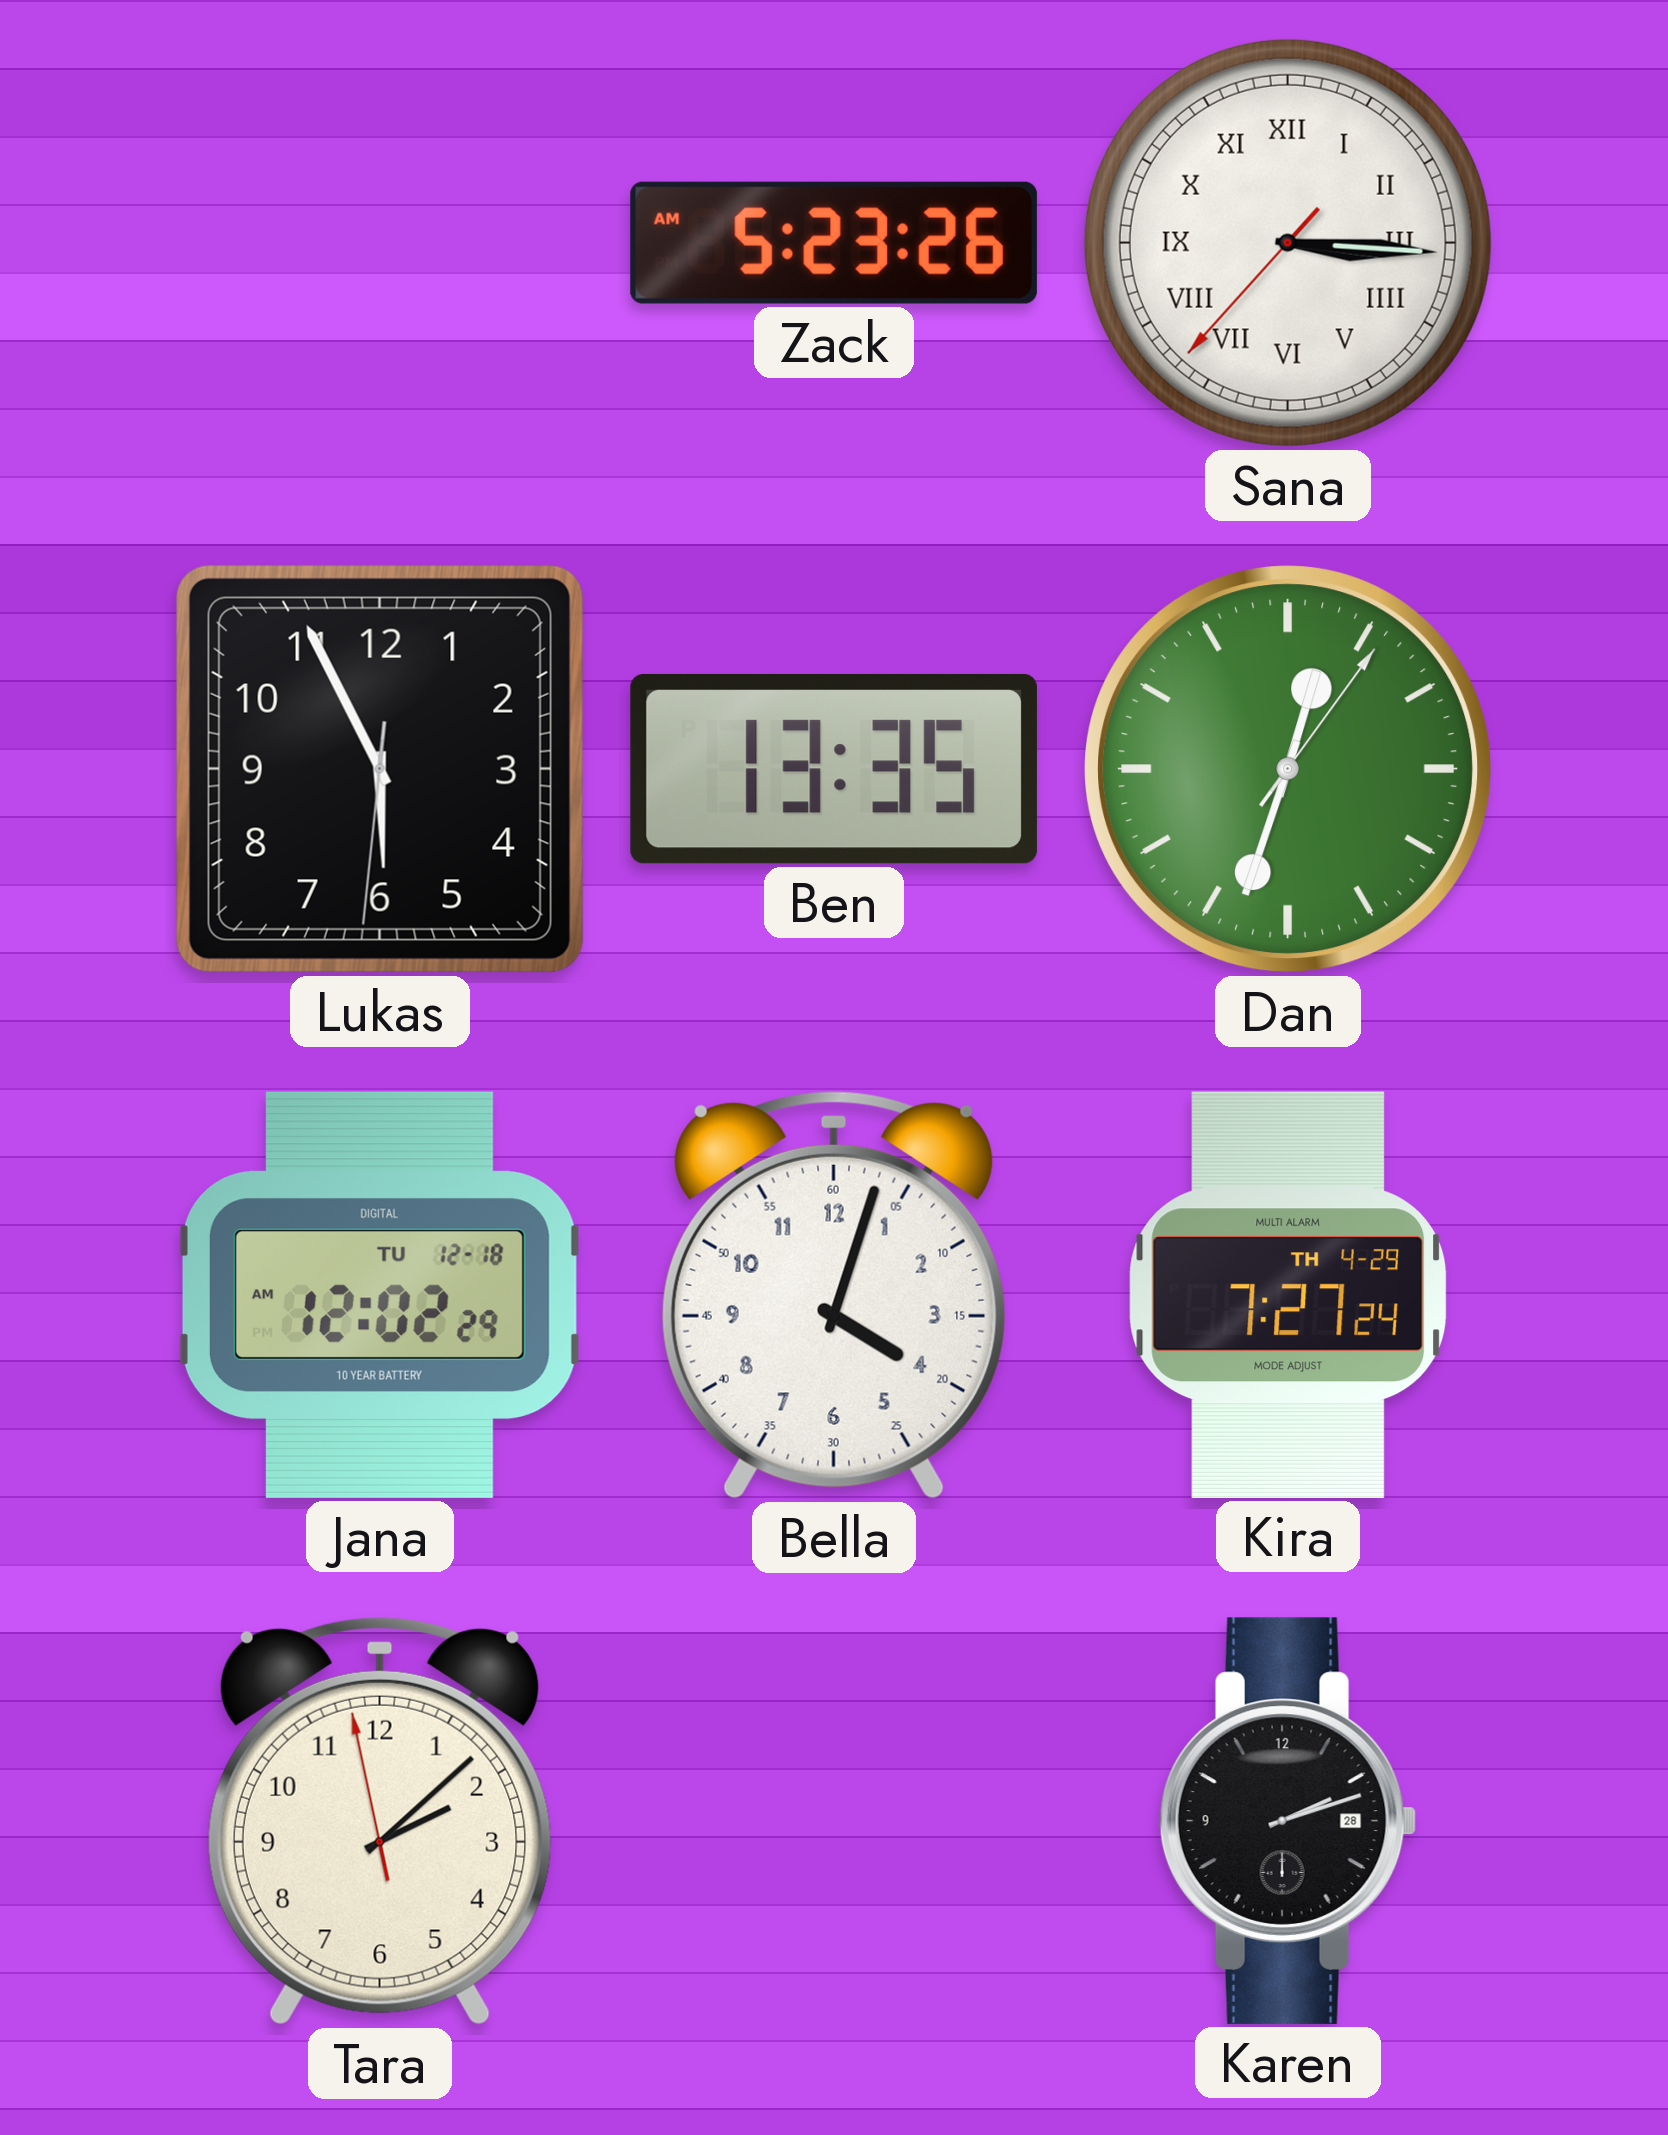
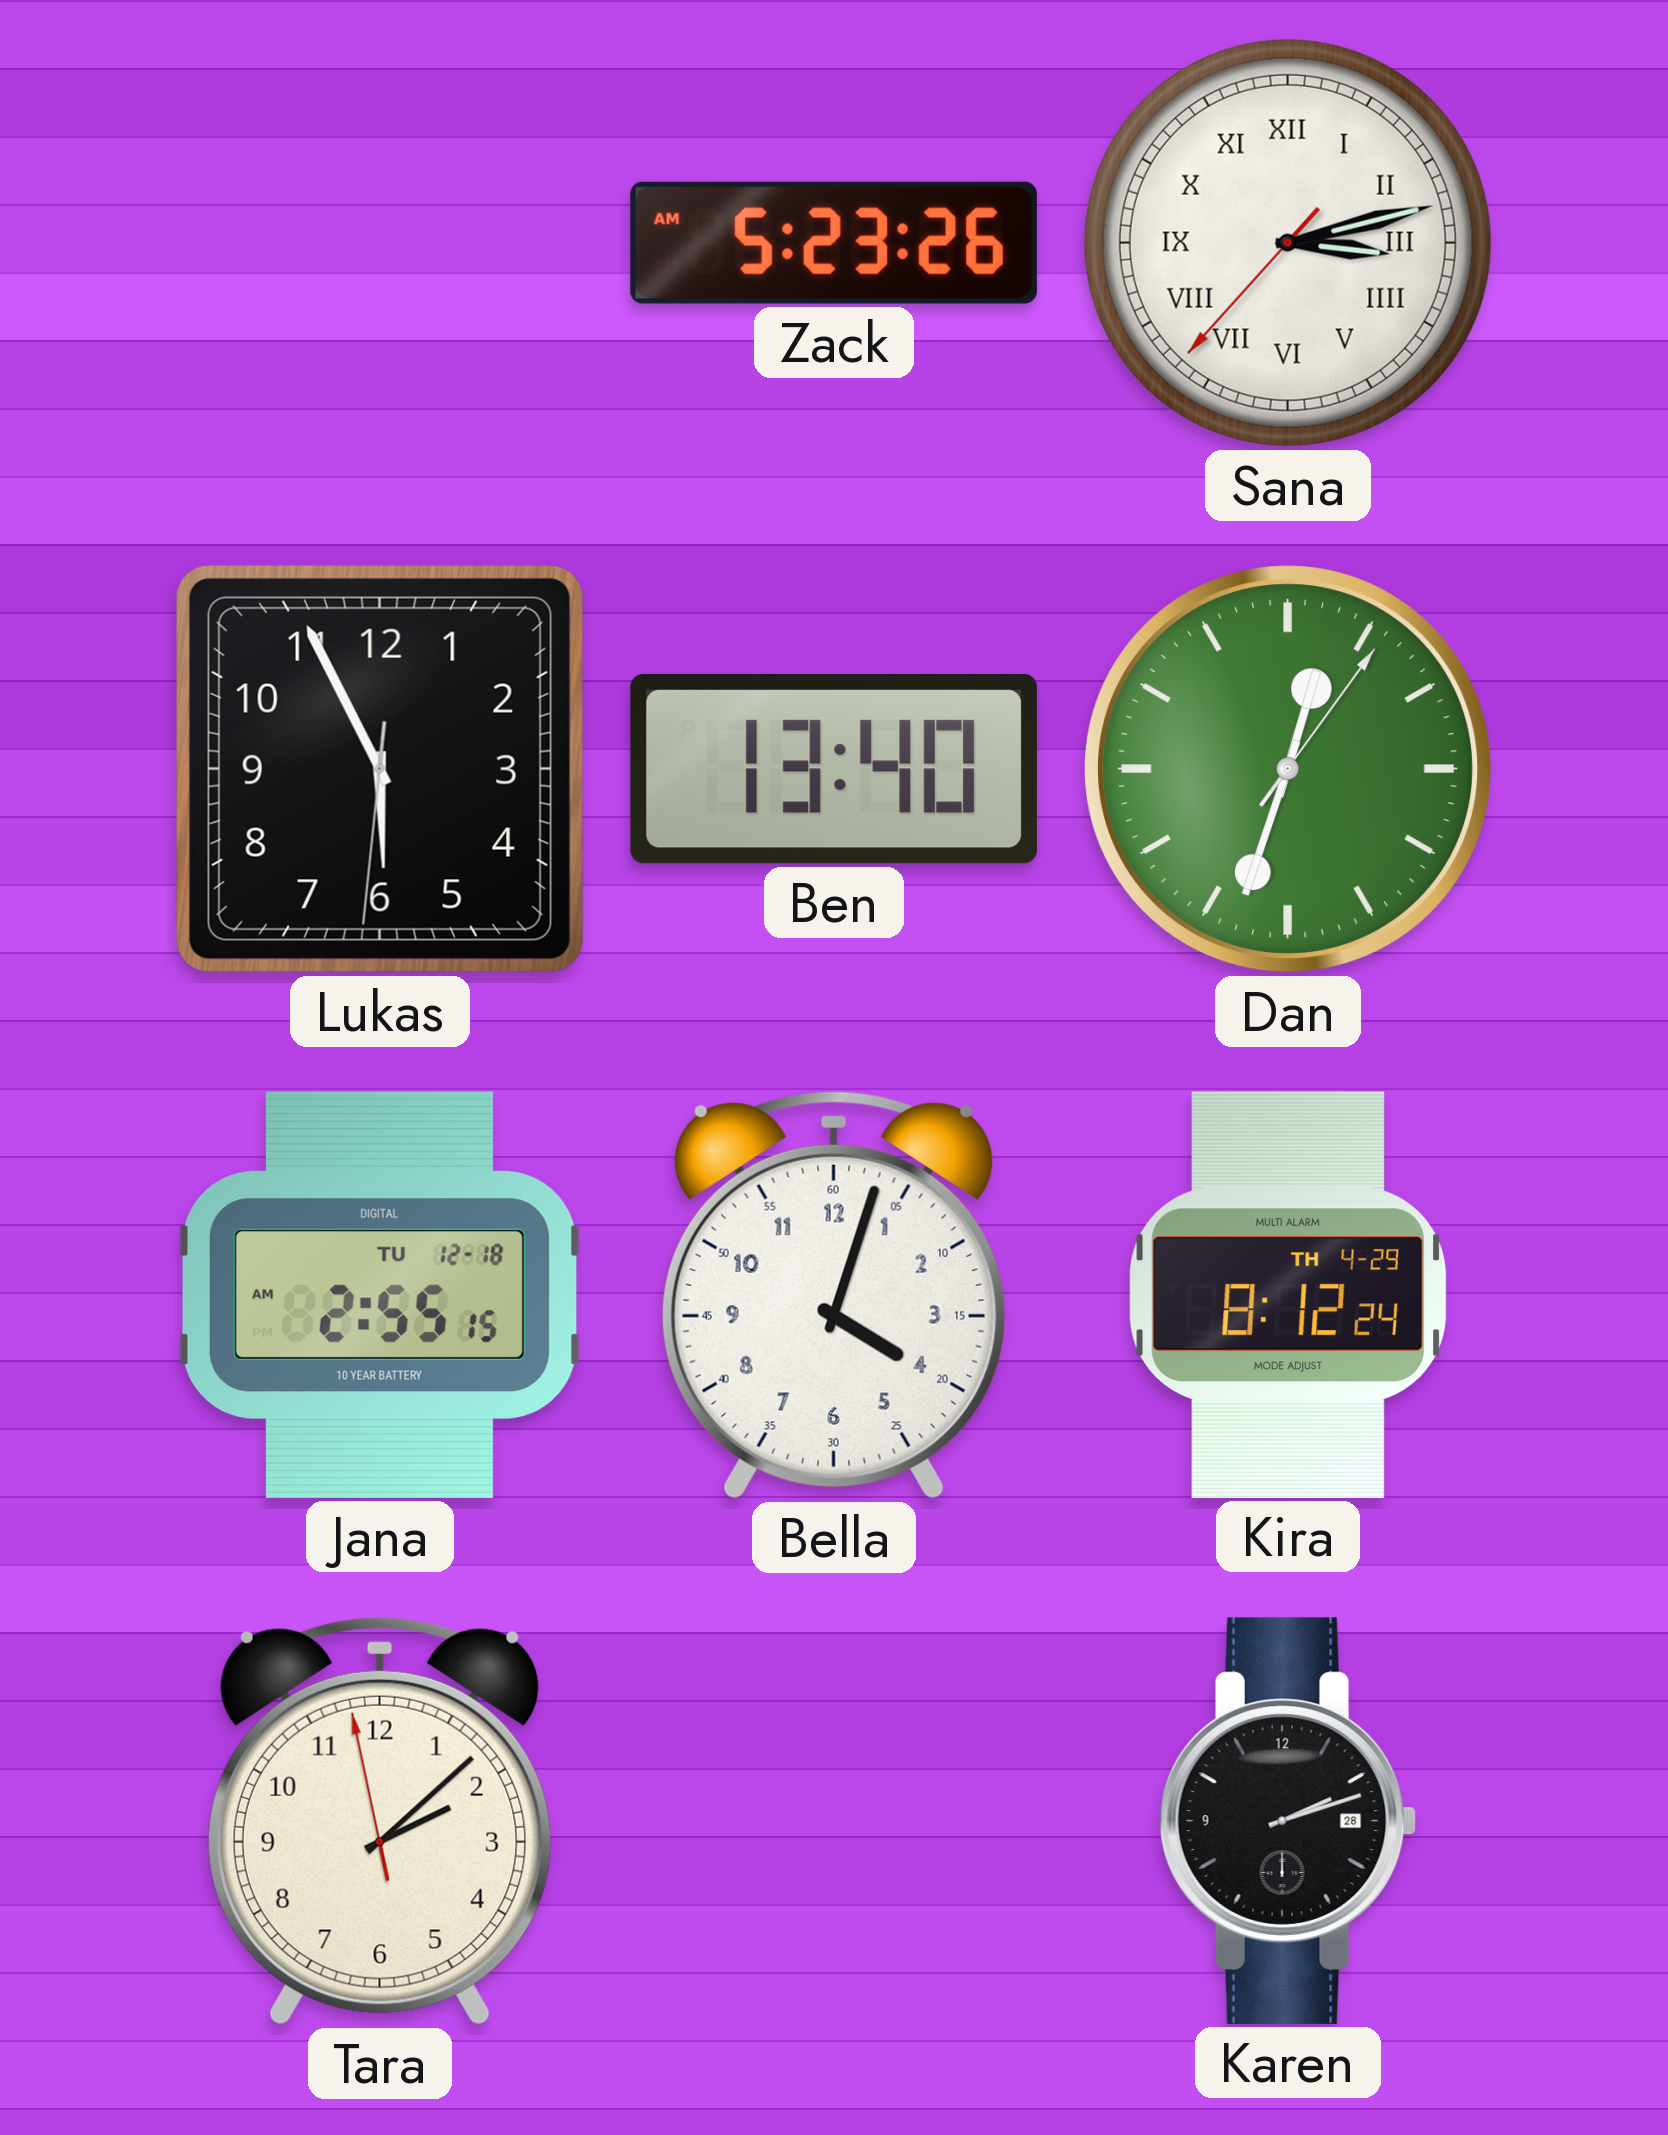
Sana: 3:15 -> 3:12
Ben: 13:35 -> 13:40
Jana: 12:02 -> 2:55
Kira: 7:27 -> 8:12
